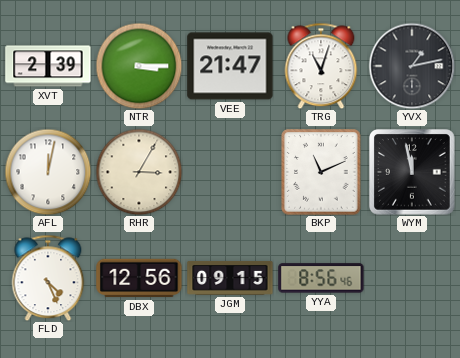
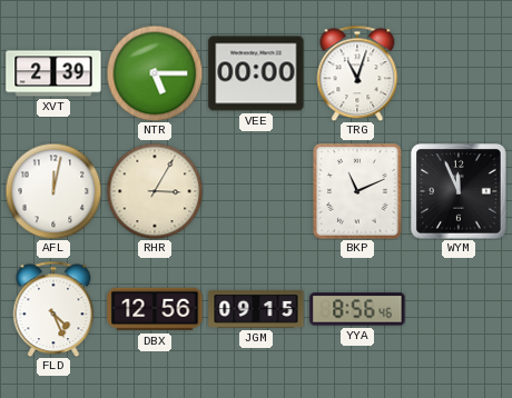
NTR: 3:15 -> 5:15
VEE: 21:47 -> 00:00
YVX: 1:13 -> none
WYM: 11:58 -> 11:56
